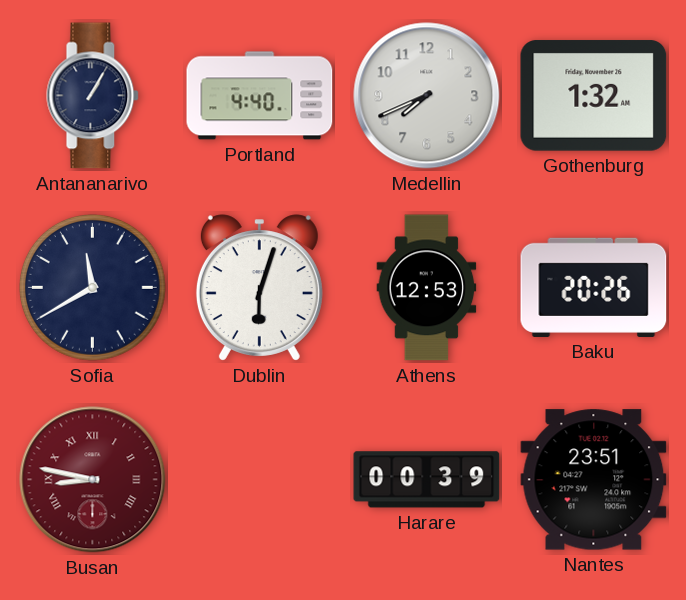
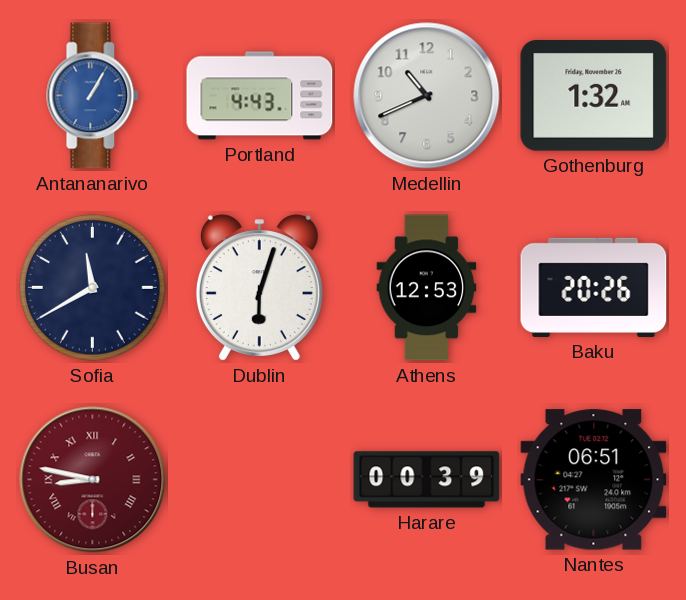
Antananarivo dial: navy -> blue
Portland: 4:40 -> 4:43
Medellin: 7:41 -> 10:41
Nantes: 23:51 -> 06:51
